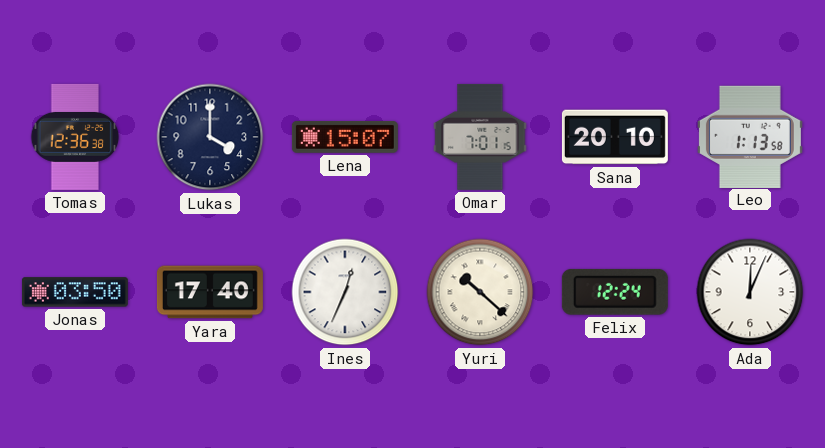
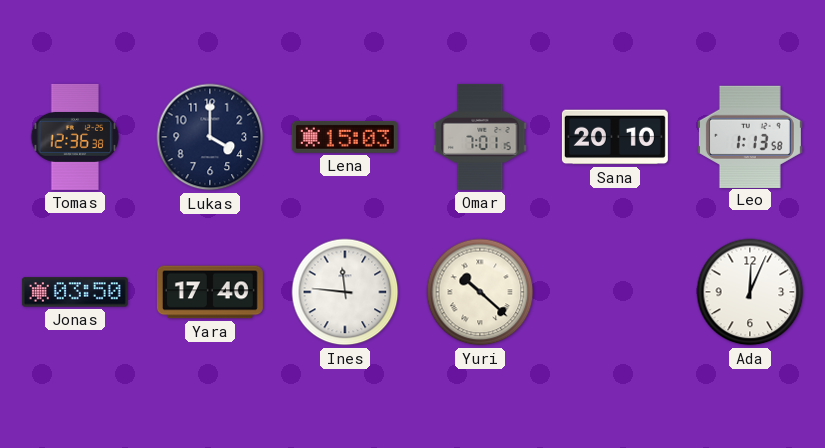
Lena: 15:07 -> 15:03
Ines: 12:34 -> 11:46
Felix: 12:24 -> none
